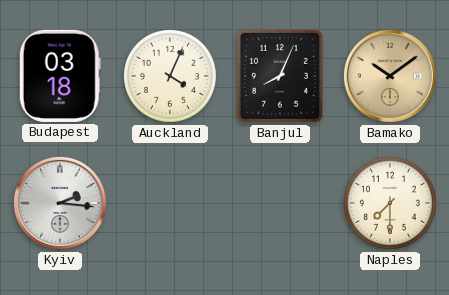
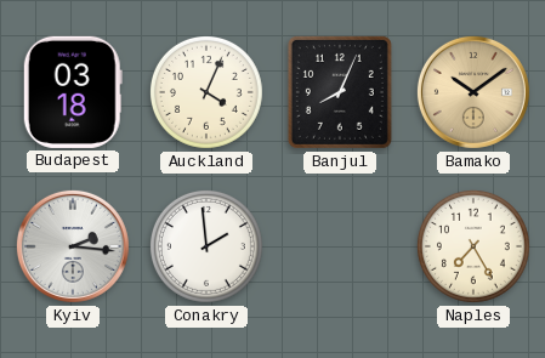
Conakry: none -> 1:59
Naples: 7:30 -> 7:25
